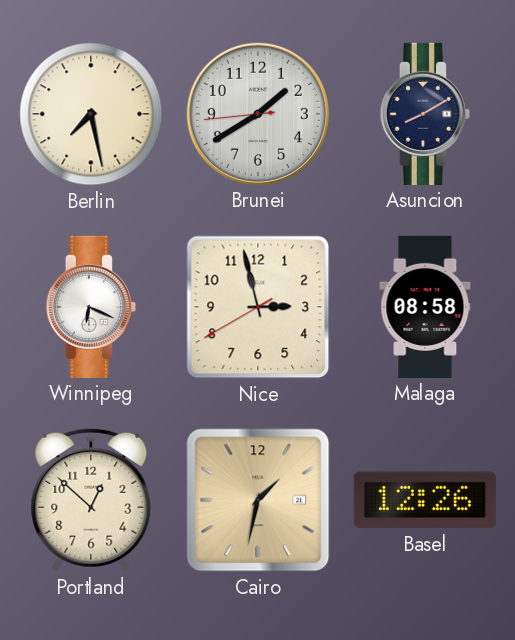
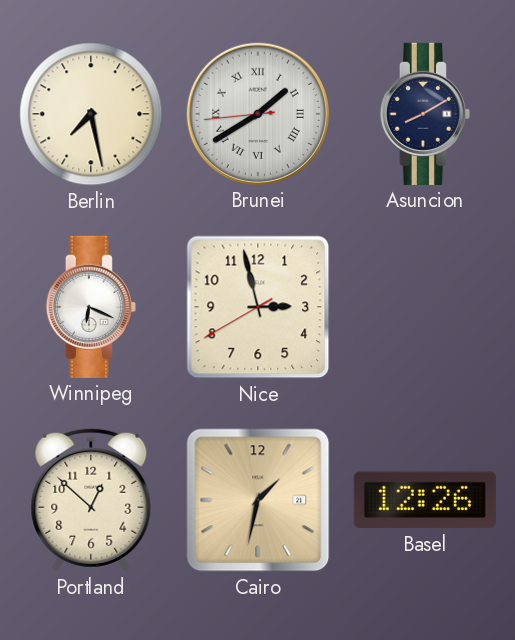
Brunei numerals: Arabic -> Roman
Malaga: 08:58 -> none
